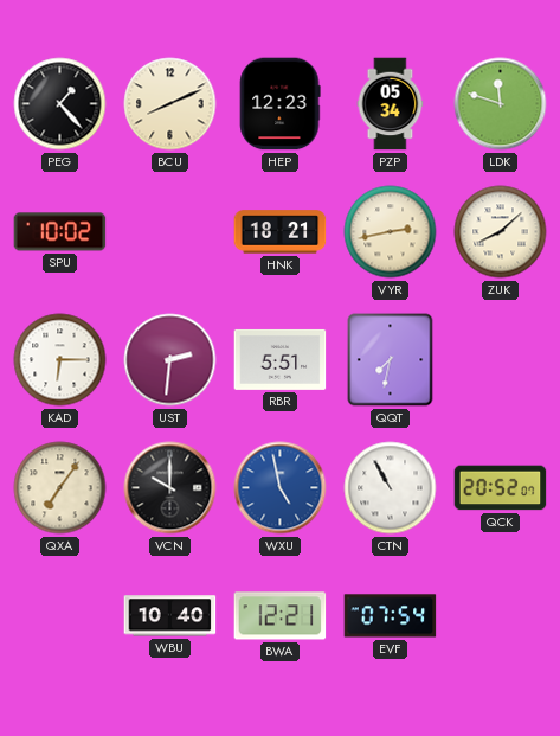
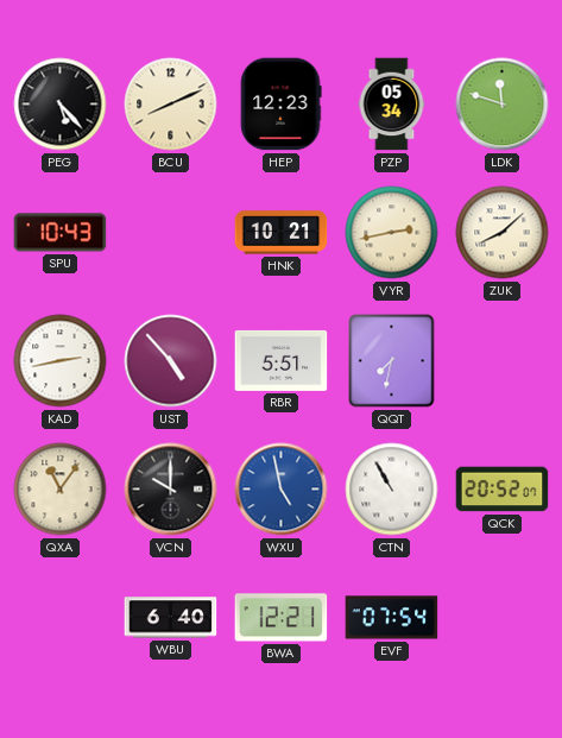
PEG: 1:23 -> 5:23
SPU: 10:02 -> 10:43
HNK: 18:21 -> 10:21
KAD: 6:15 -> 2:43
UST: 2:31 -> 4:53
QXA: 7:06 -> 11:06
WBU: 10:40 -> 6:40
